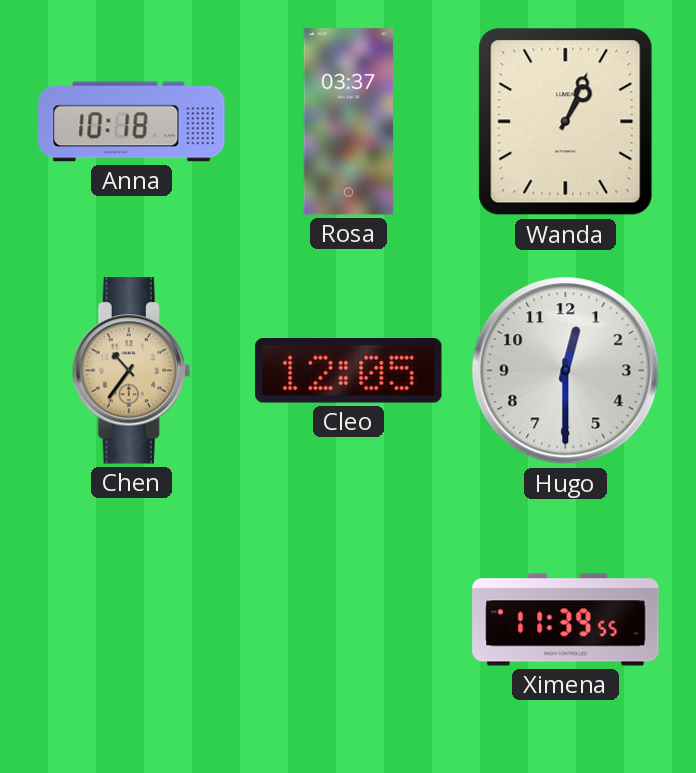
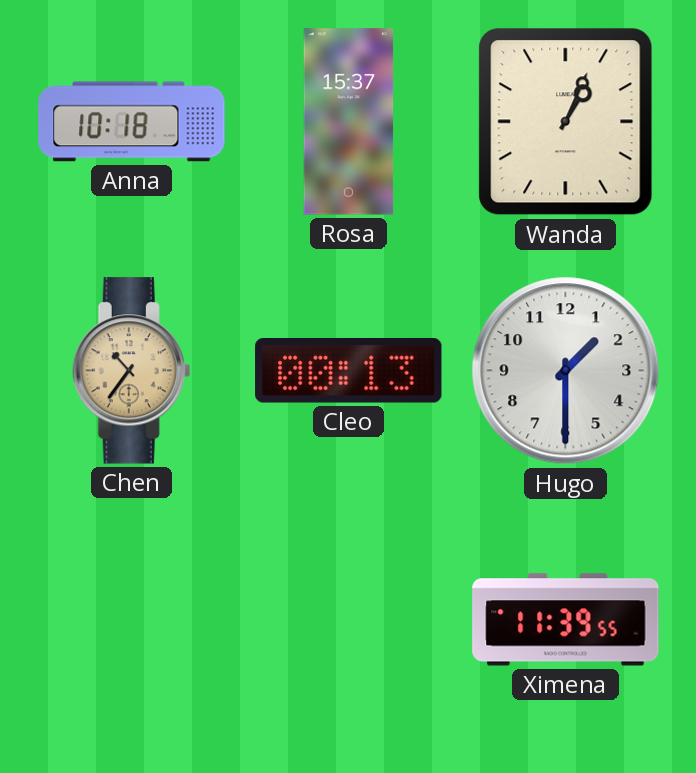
Rosa: 03:37 -> 15:37
Cleo: 12:05 -> 00:13
Hugo: 12:30 -> 1:30
